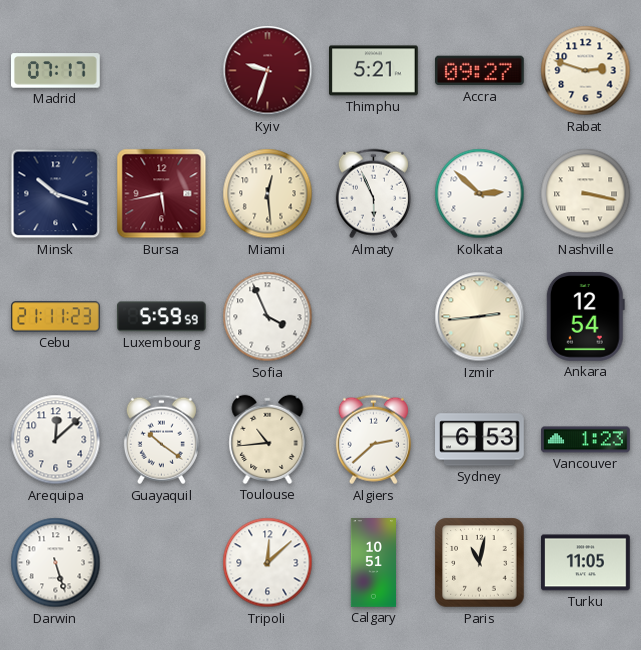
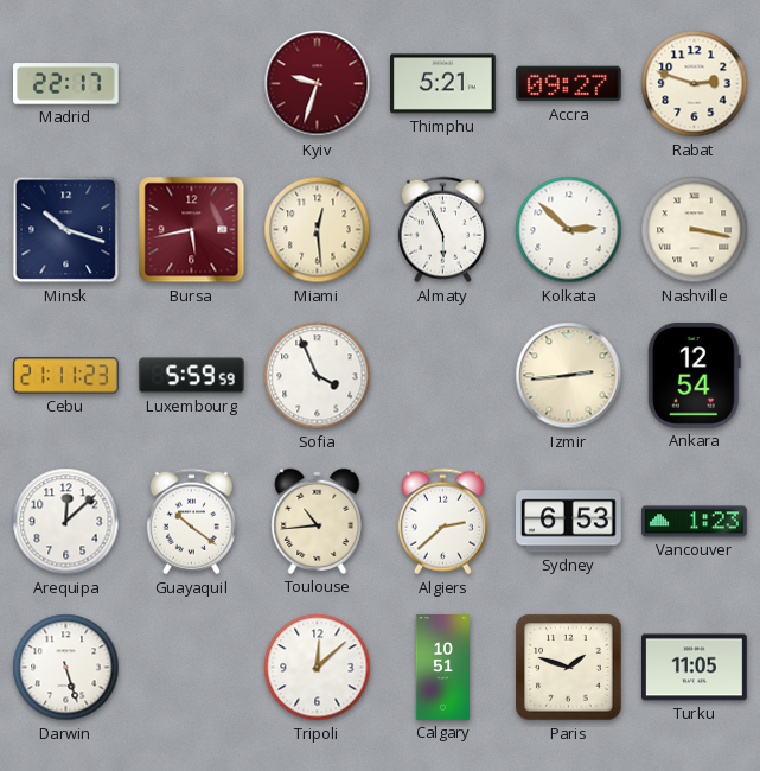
Madrid: 07:17 -> 22:17
Paris: 11:02 -> 1:48
